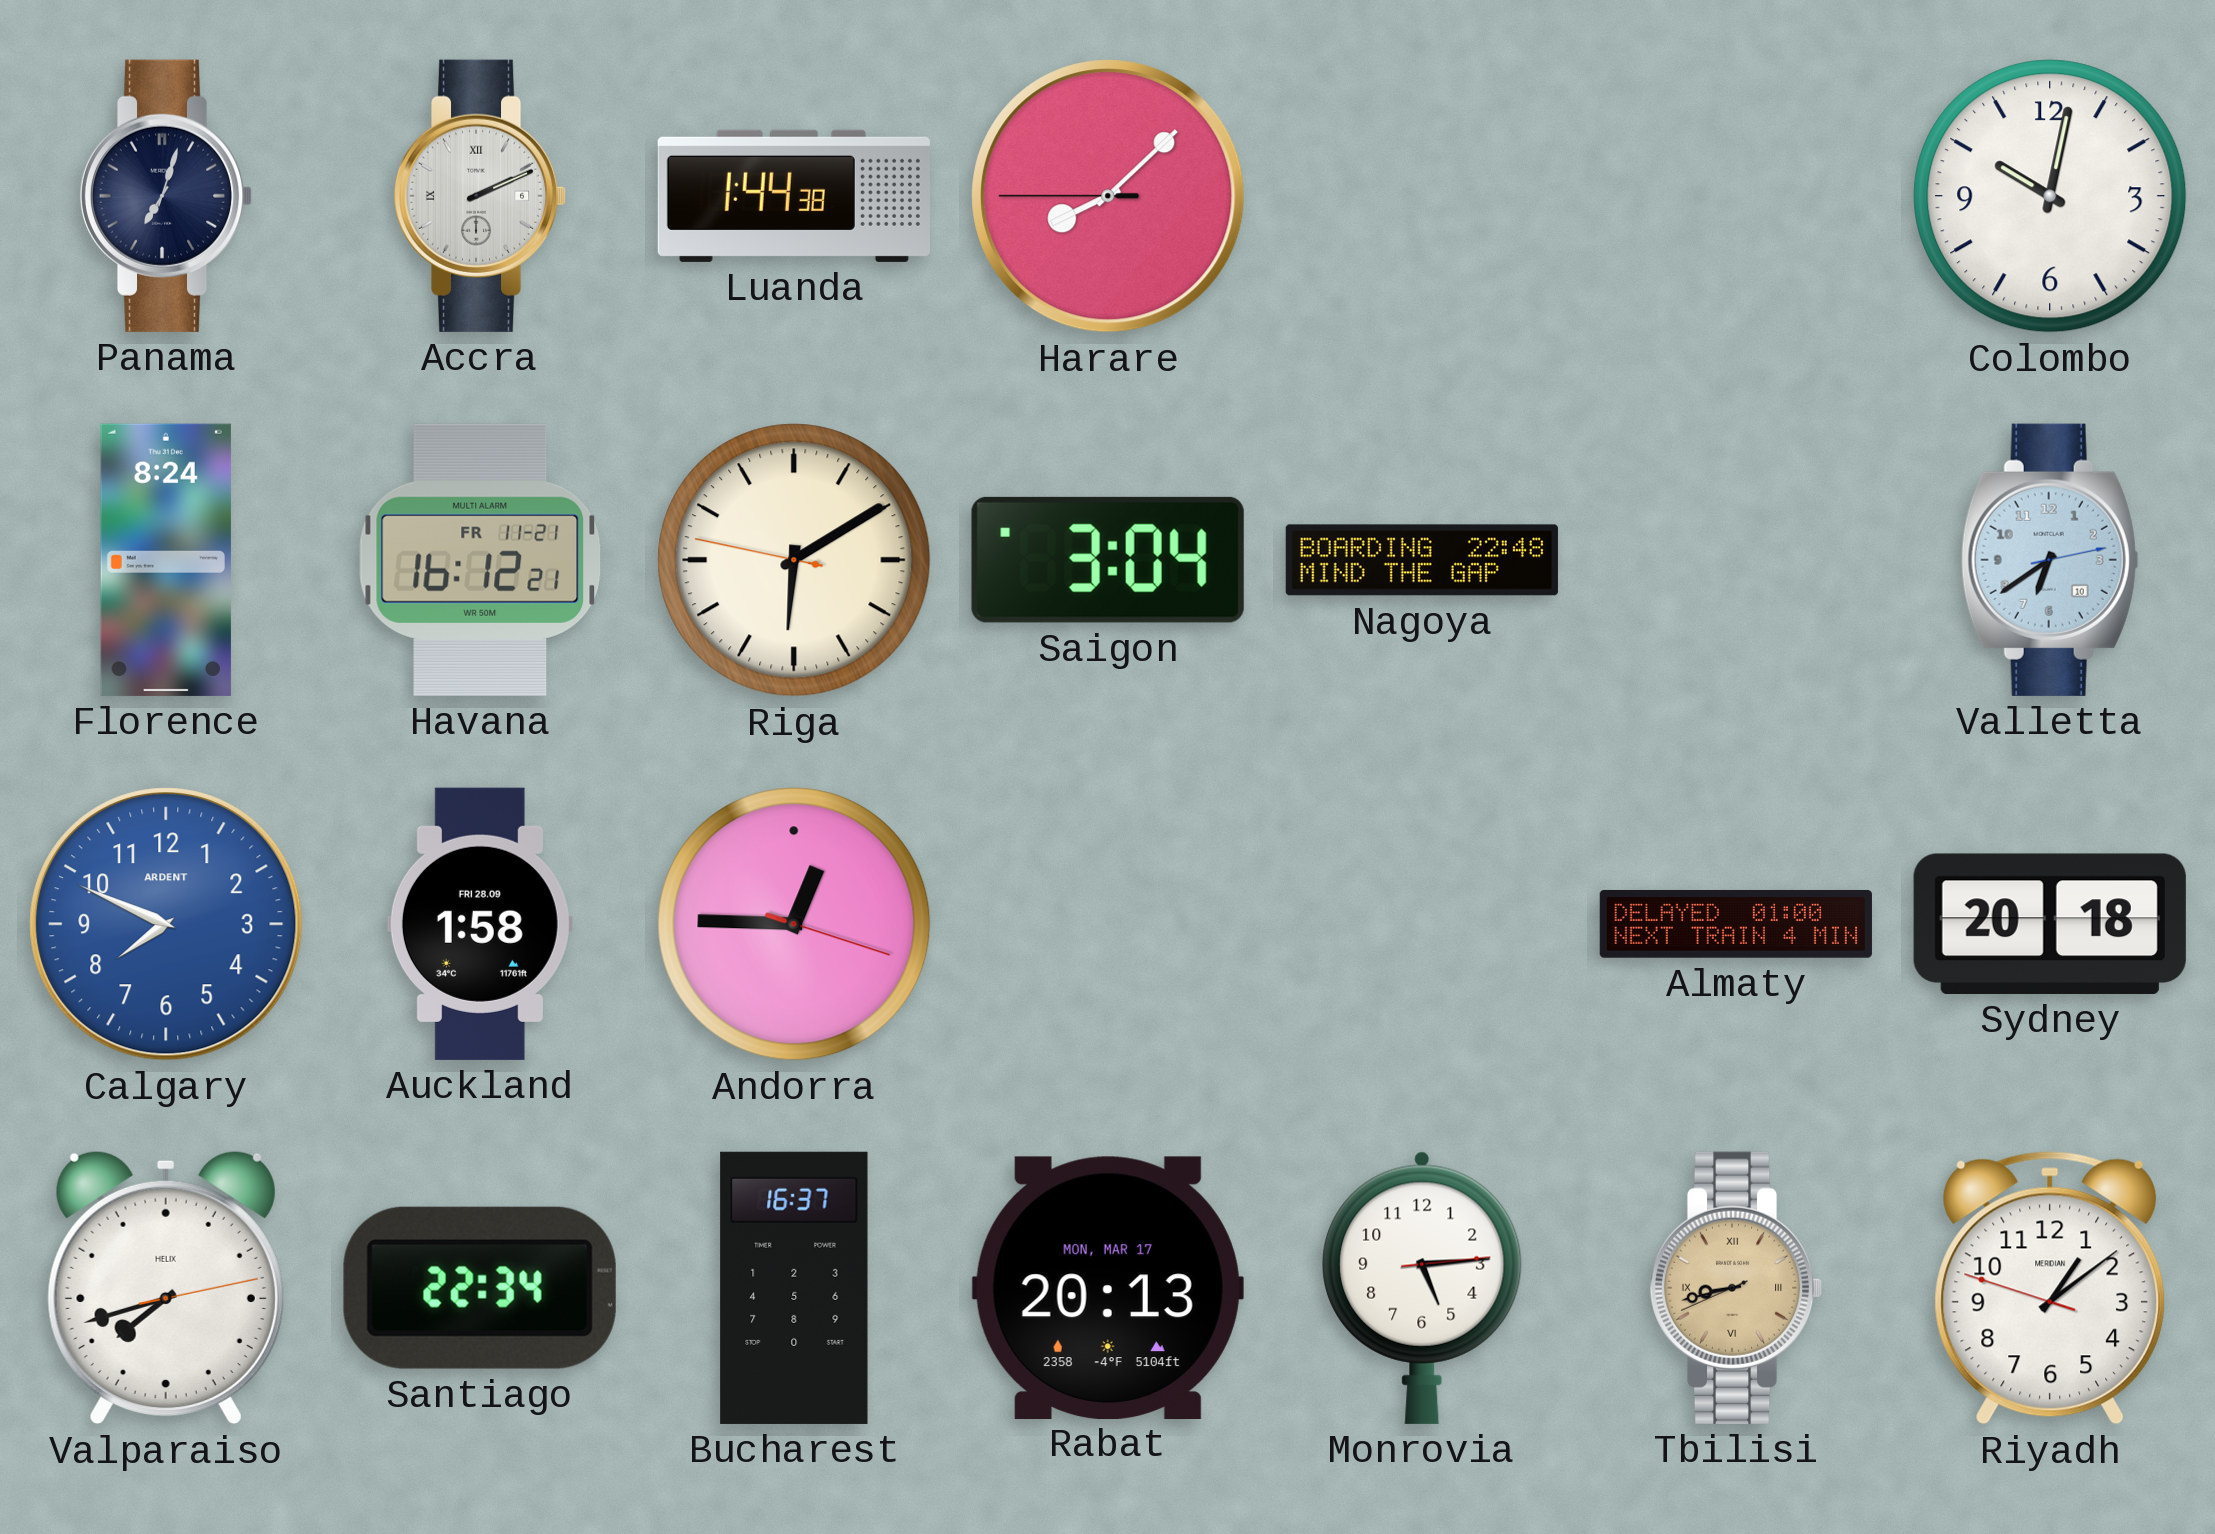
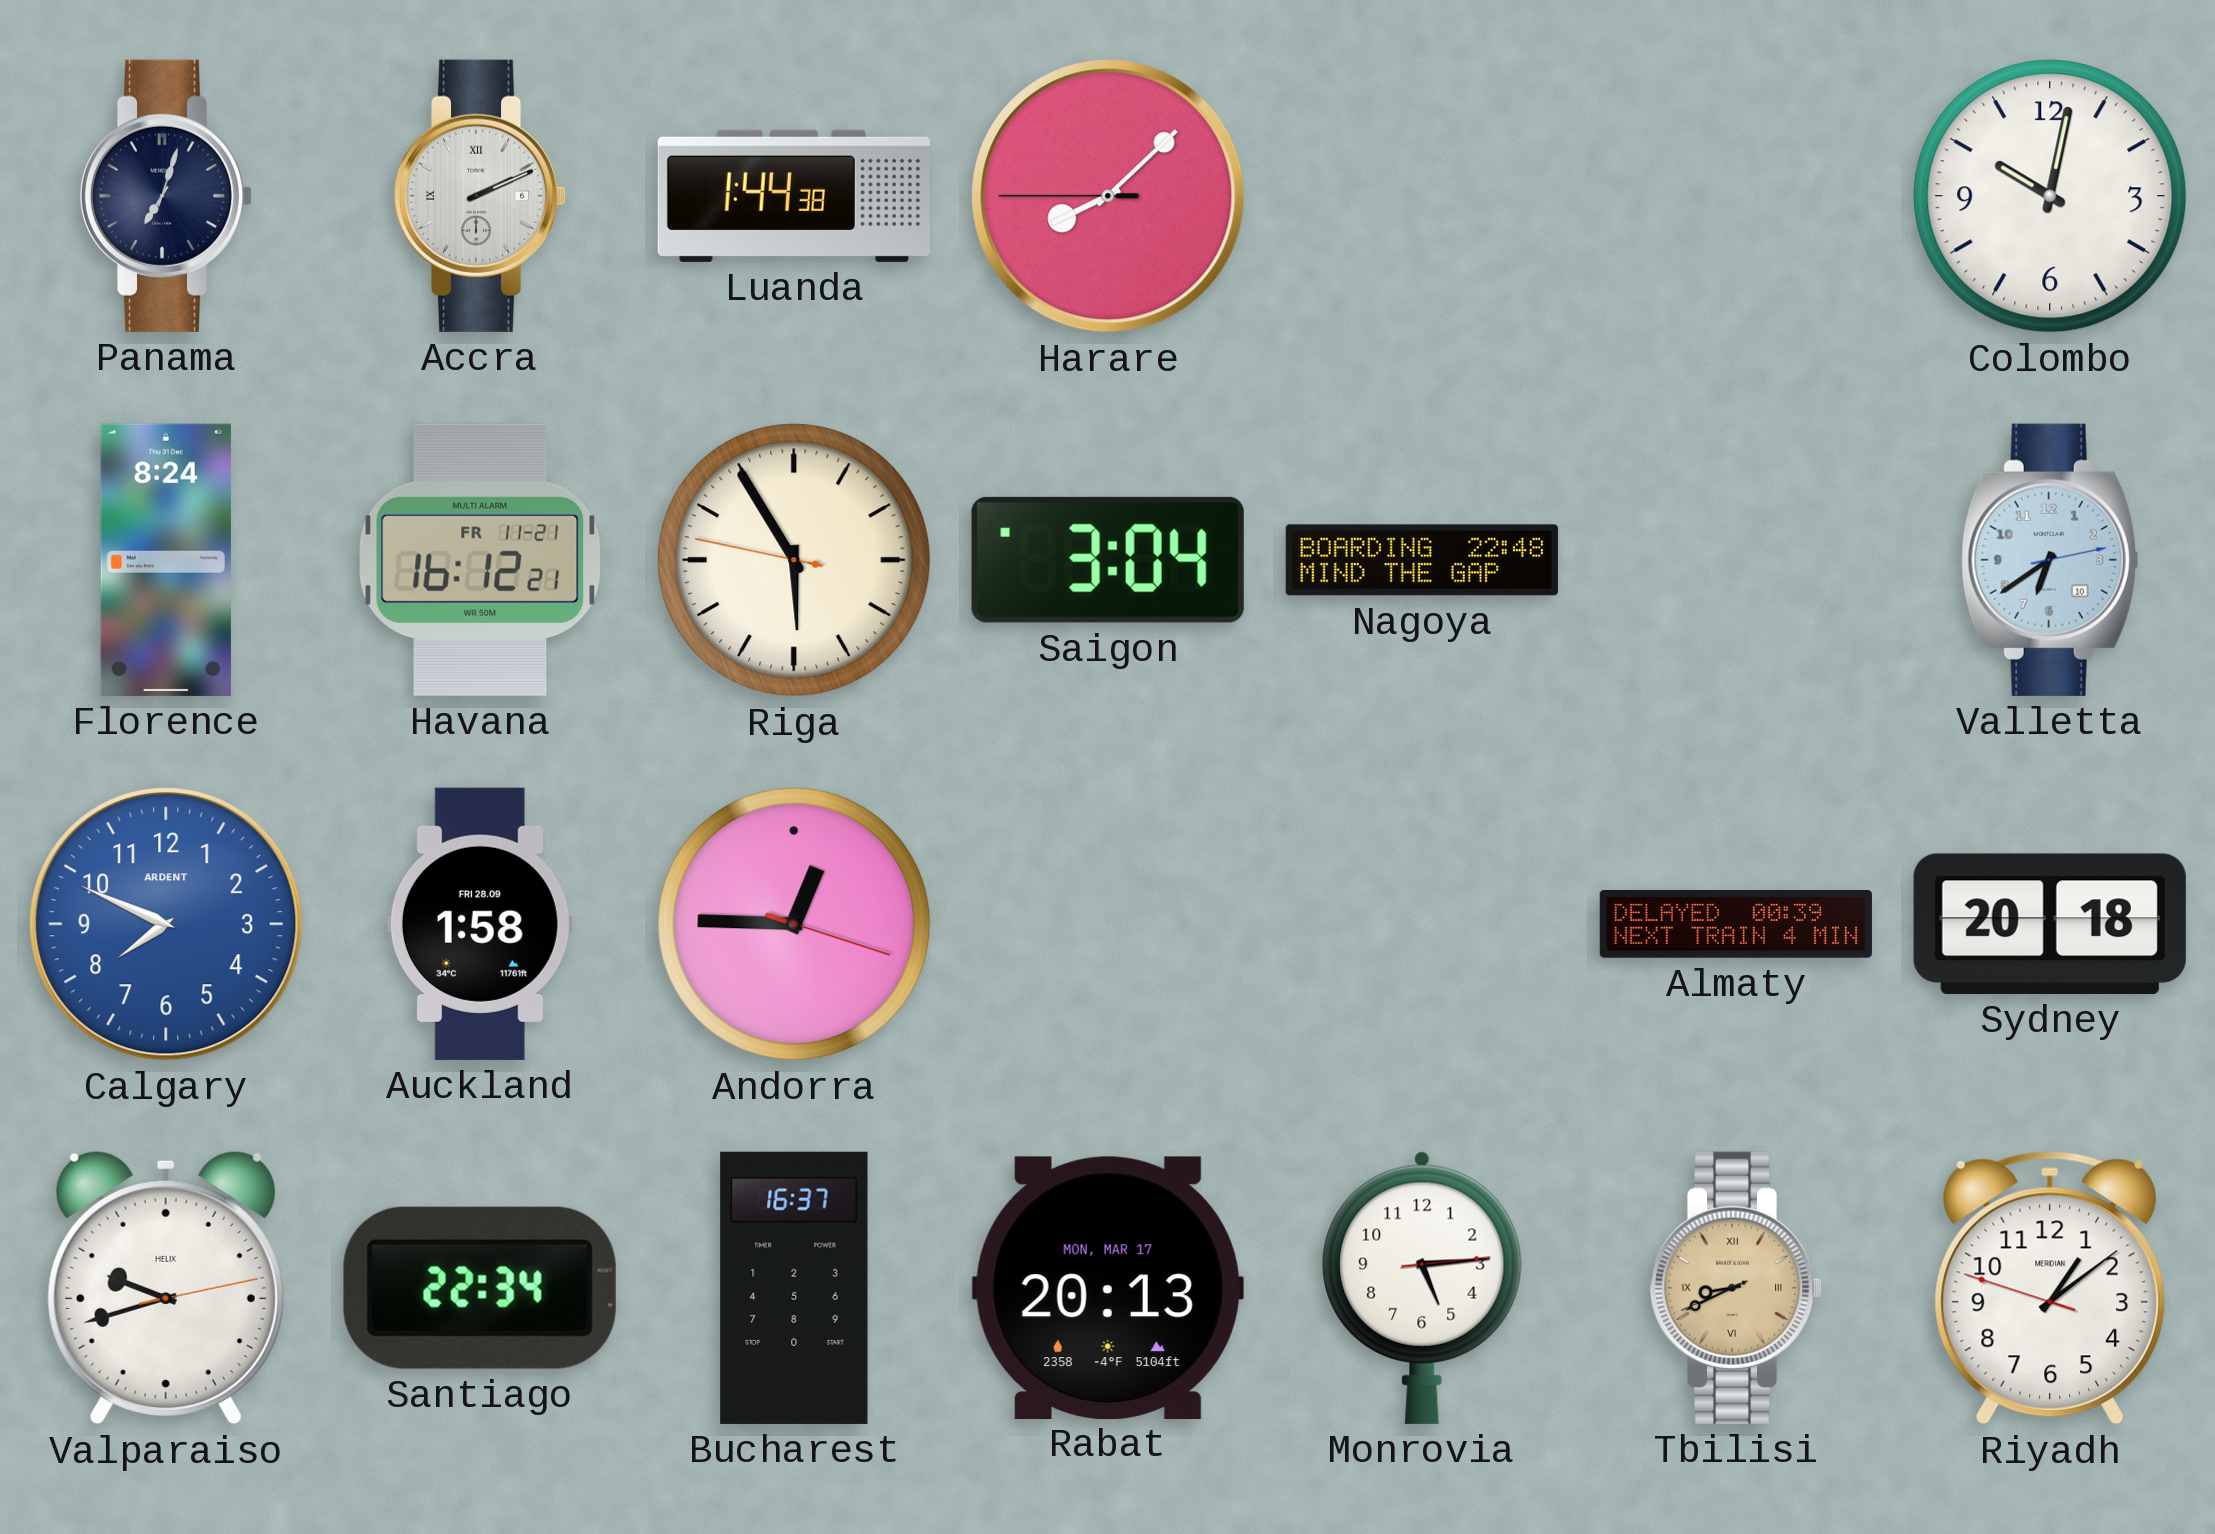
Riga: 6:09 -> 5:54
Almaty: 01:00 -> 00:39
Valparaiso: 7:42 -> 9:42
Tbilisi: 8:42 -> 8:40
